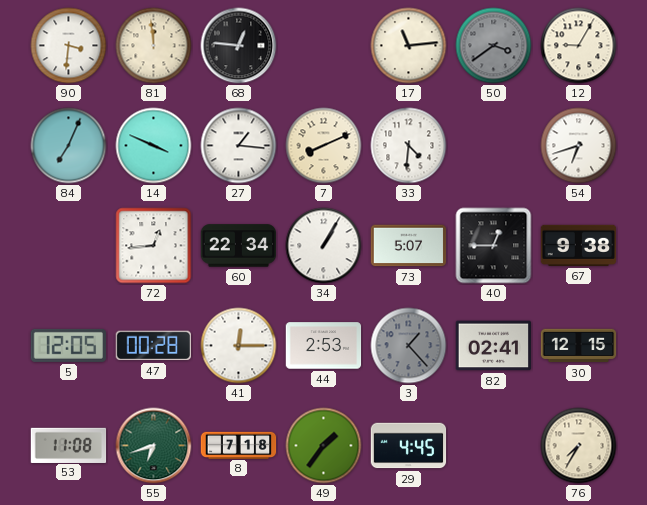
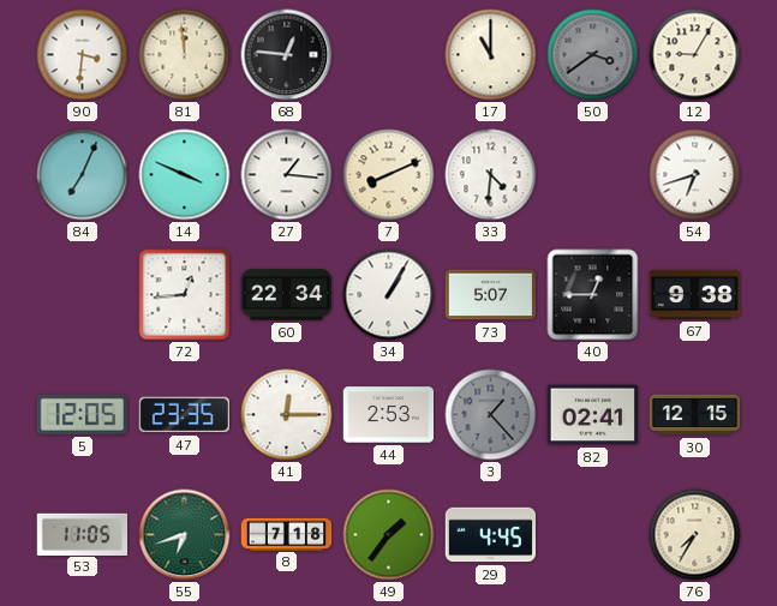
17: 11:14 -> 11:00
47: 00:28 -> 23:35
53: 11:08 -> 11:05
